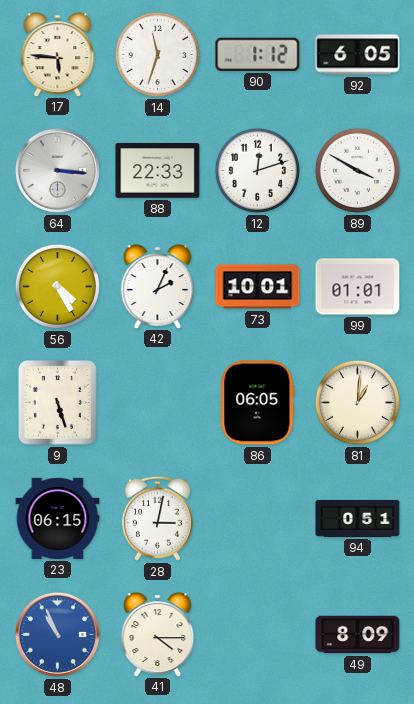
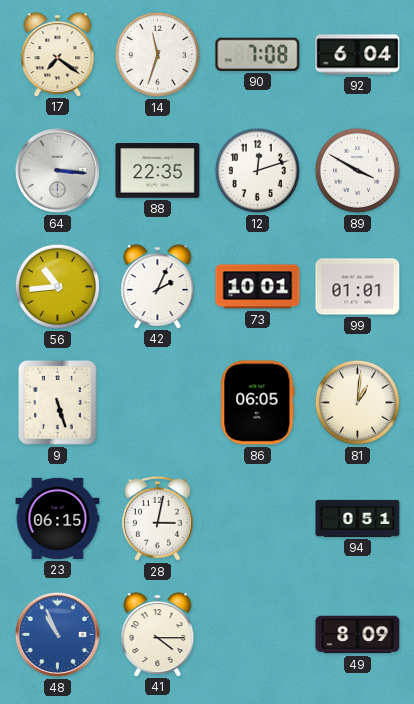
17: 5:46 -> 7:21
90: 1:12 -> 7:08
92: 6:05 -> 6:04
88: 22:33 -> 22:35
56: 4:25 -> 10:44
